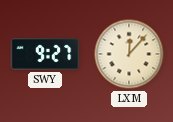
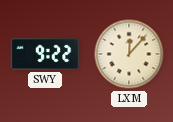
SWY: 9:27 -> 9:22
